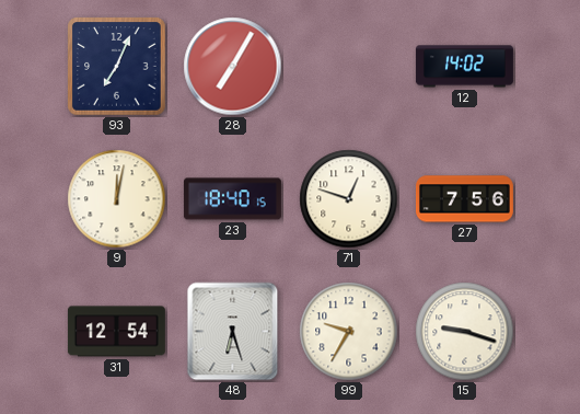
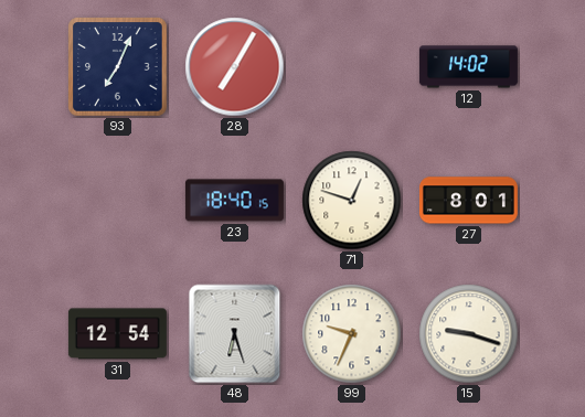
9: 12:02 -> none
27: 7:56 -> 8:01
99: 9:35 -> 9:34
